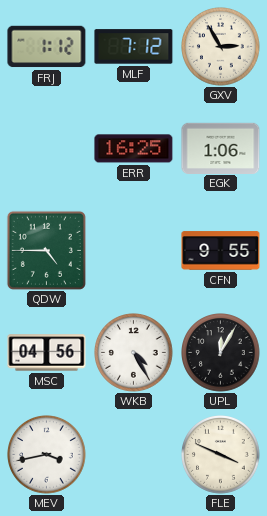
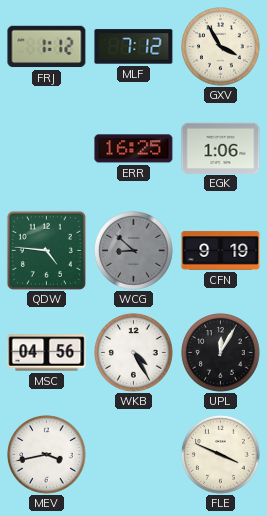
GXV: 2:55 -> 3:55
QDW: 4:45 -> 4:46
WCG: none -> 8:52
CFN: 9:55 -> 9:19
